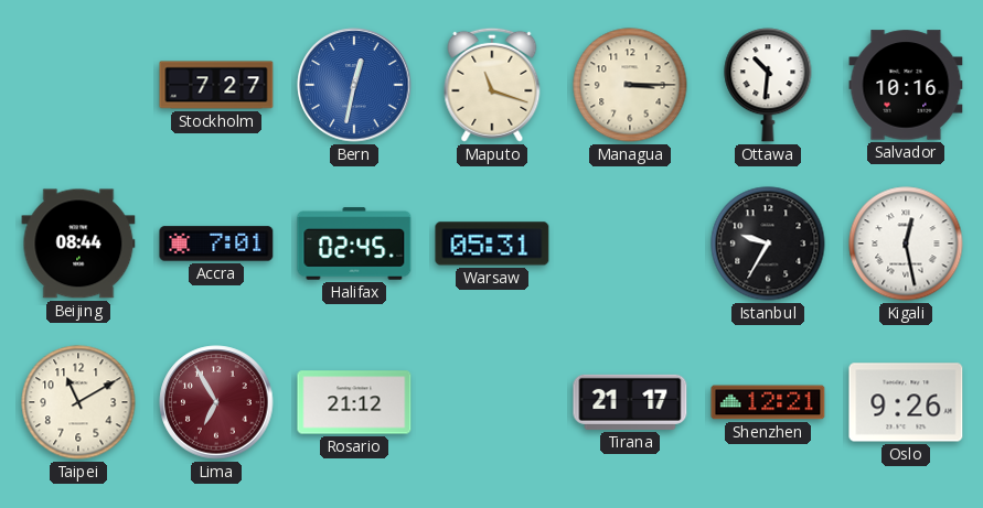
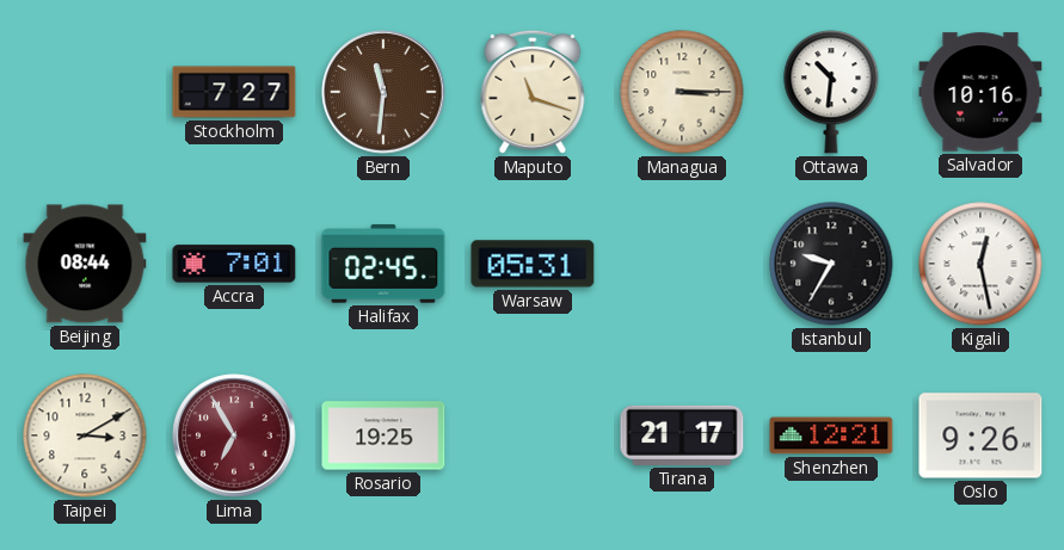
Bern: 12:32 -> 11:31
Bern dial: blue -> brown
Taipei: 11:10 -> 3:10
Rosario: 21:12 -> 19:25
